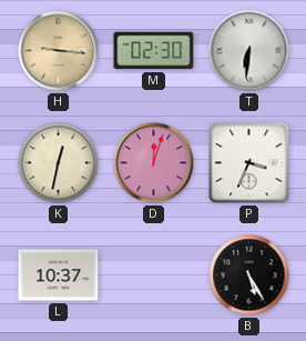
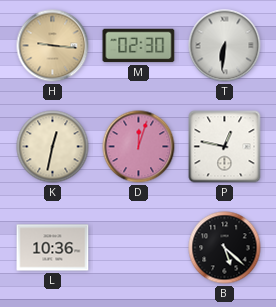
P: 3:34 -> 12:47
L: 10:37 -> 10:36
B: 5:25 -> 5:22
